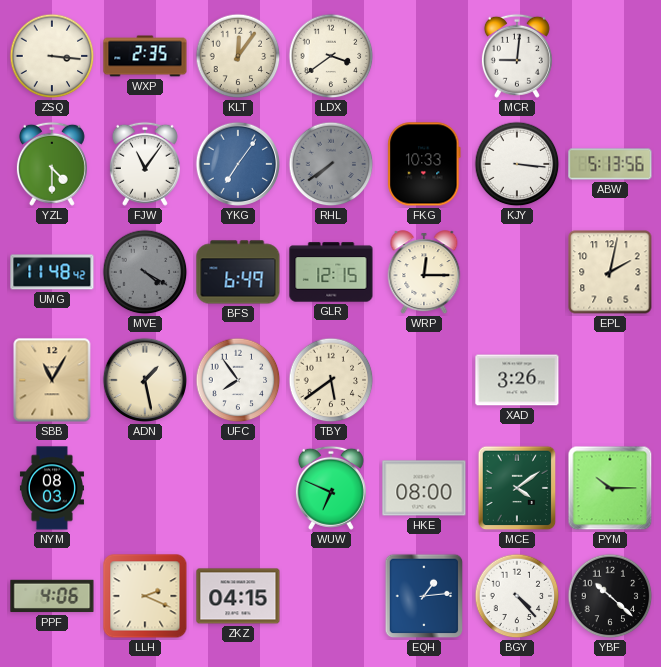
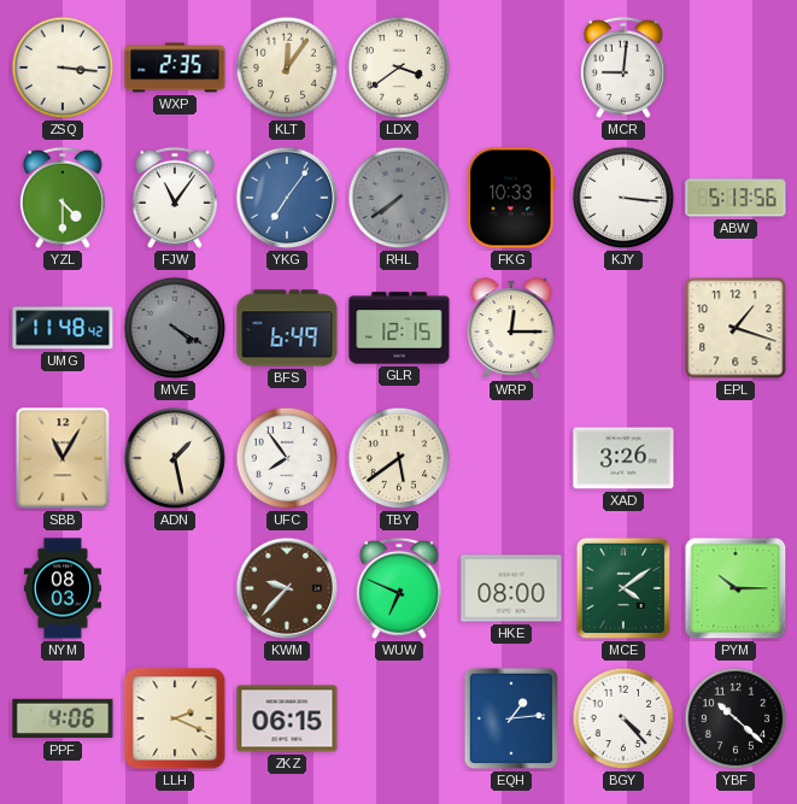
EPL: 2:02 -> 1:18
KWM: none -> 9:37
ZKZ: 04:15 -> 06:15
